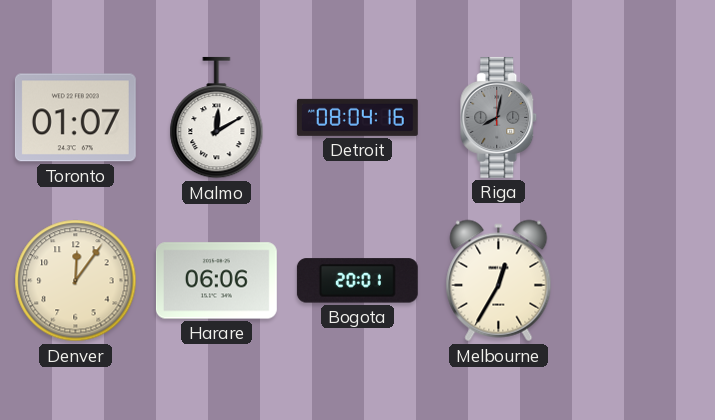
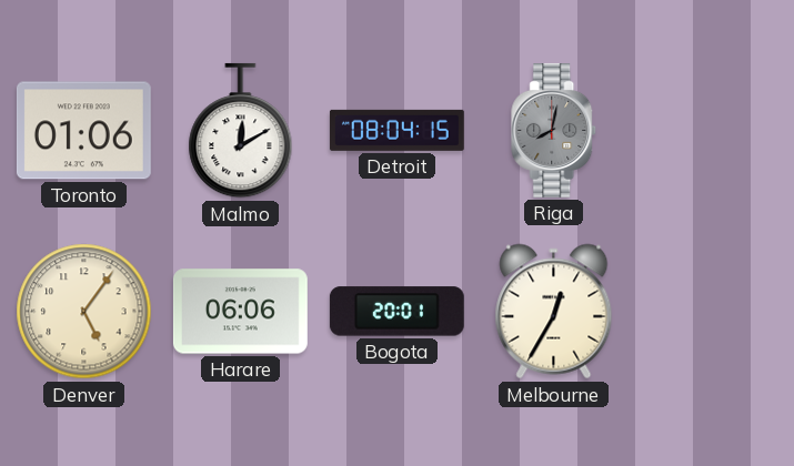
Toronto: 01:07 -> 01:06
Detroit: 08:04:16 -> 08:04:15
Denver: 12:06 -> 5:06
